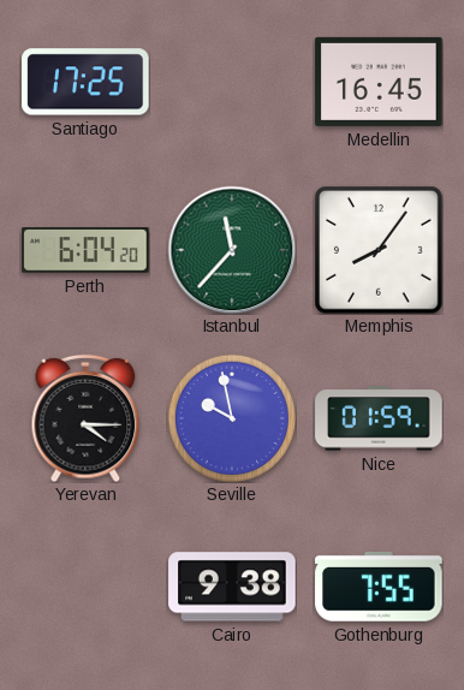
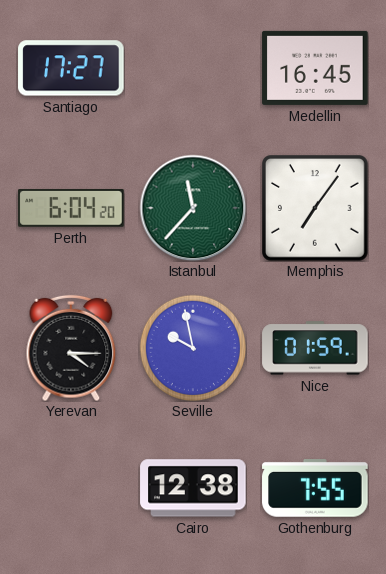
Santiago: 17:25 -> 17:27
Memphis: 8:06 -> 7:06
Cairo: 9:38 -> 12:38
